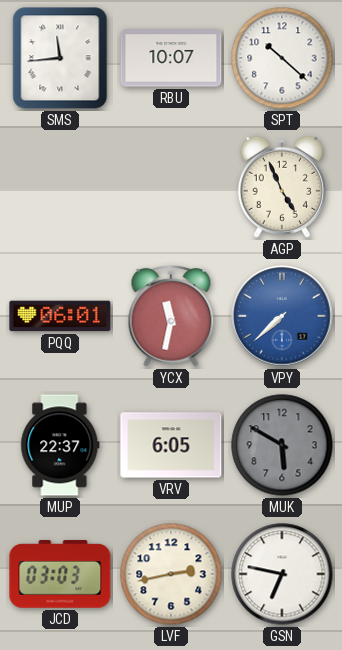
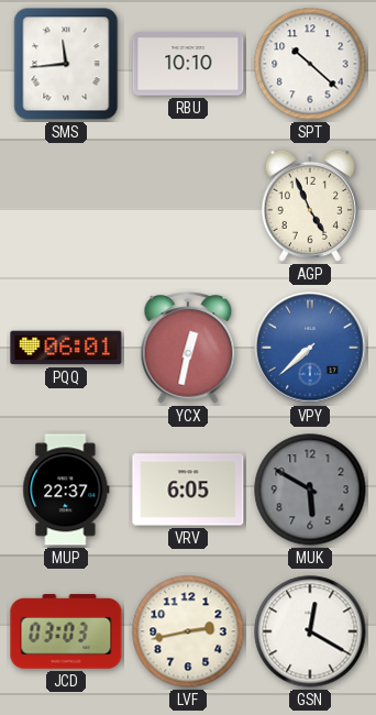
RBU: 10:07 -> 10:10
YCX: 11:32 -> 12:32
GSN: 6:47 -> 12:20
